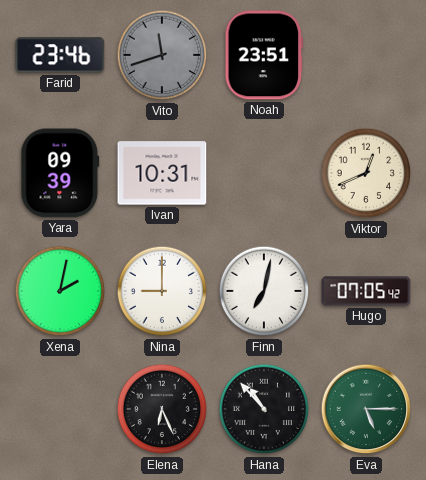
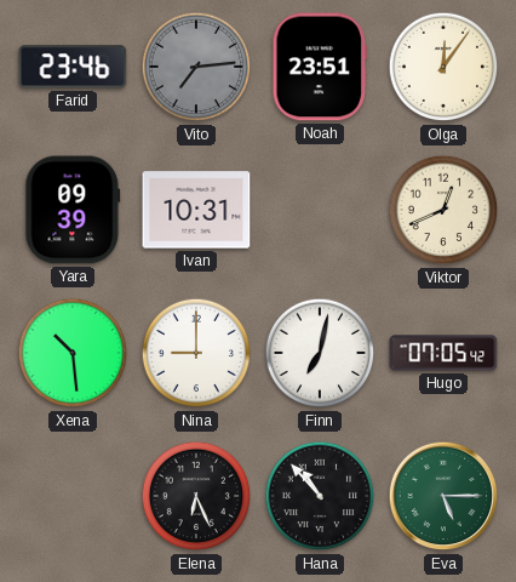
Vito: 11:42 -> 7:14
Olga: none -> 12:06
Xena: 2:02 -> 10:29
